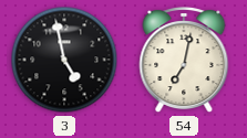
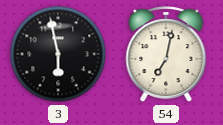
3: 4:58 -> 5:58
